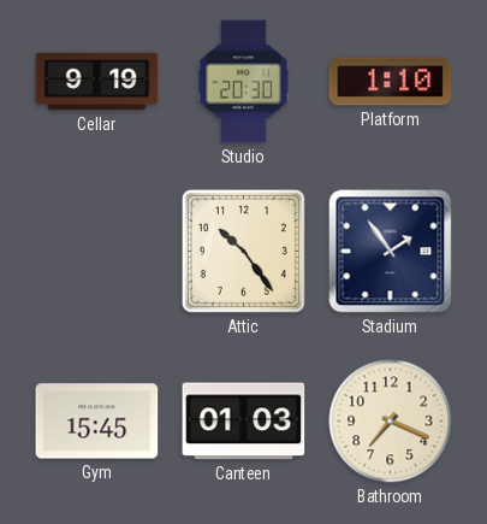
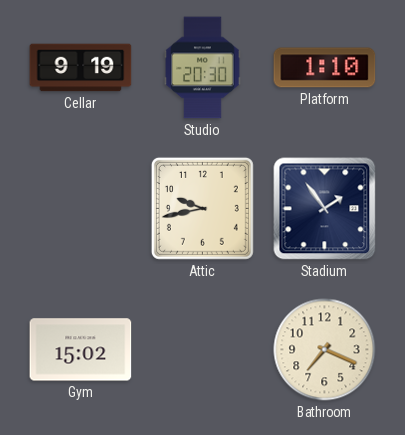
Attic: 10:24 -> 9:43
Gym: 15:45 -> 15:02
Canteen: 01:03 -> none
